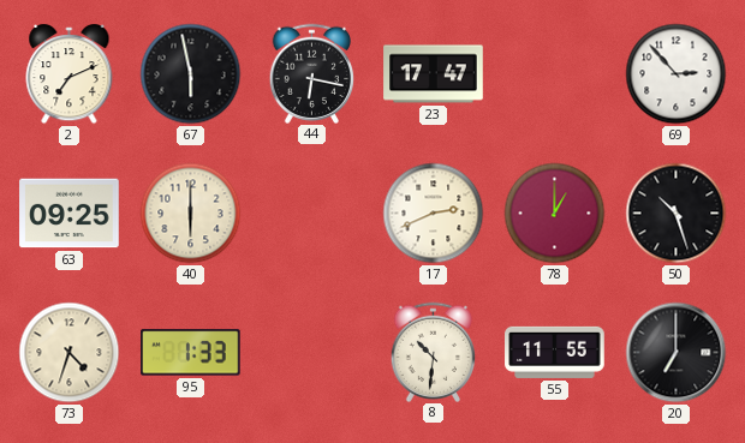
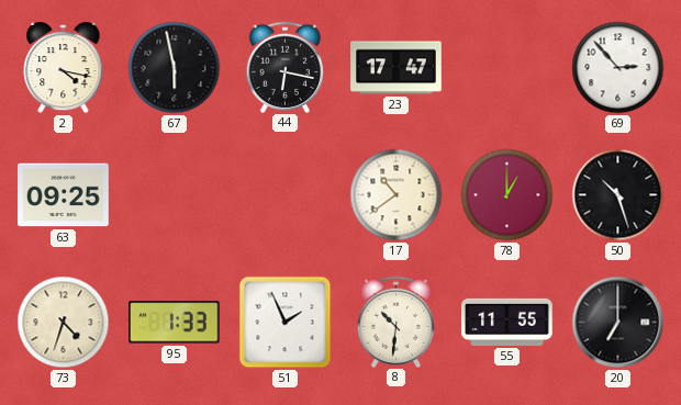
2: 7:11 -> 4:17
40: 6:00 -> none
17: 2:41 -> 10:39
51: none -> 1:56
